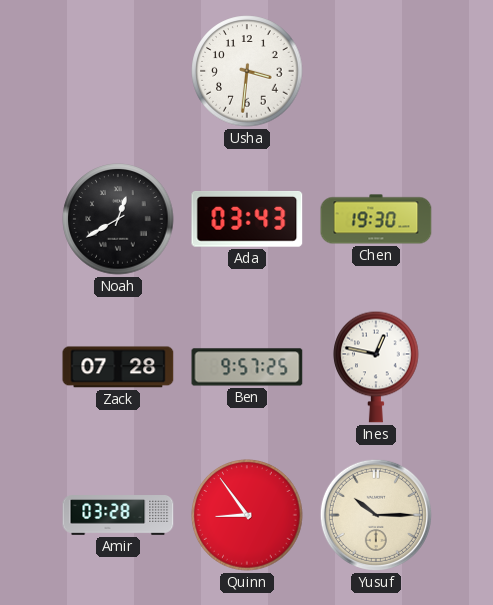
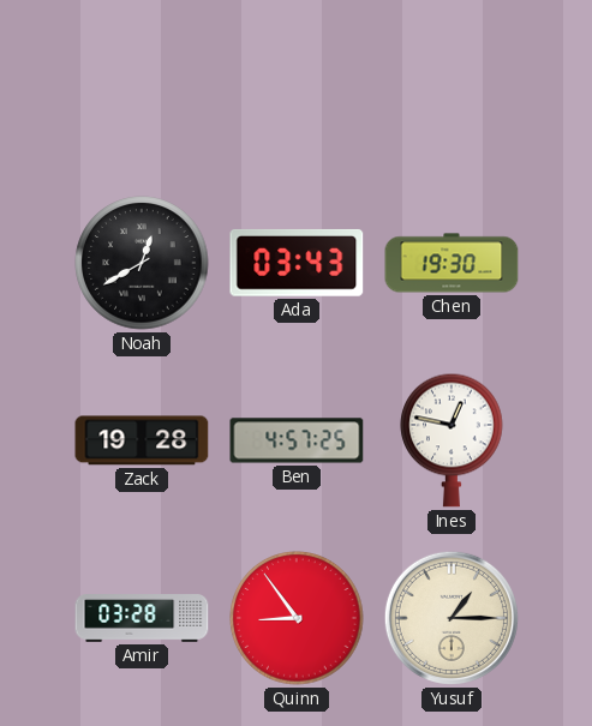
Usha: 3:31 -> none
Zack: 07:28 -> 19:28
Ben: 9:57 -> 4:57
Yusuf: 10:15 -> 1:15
